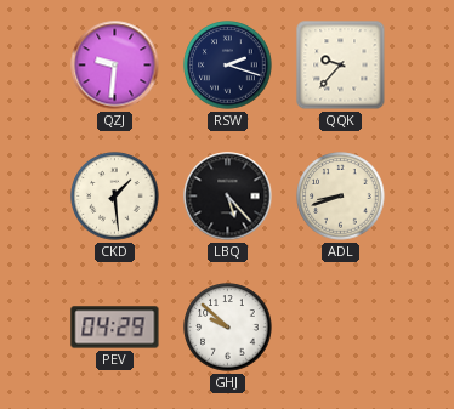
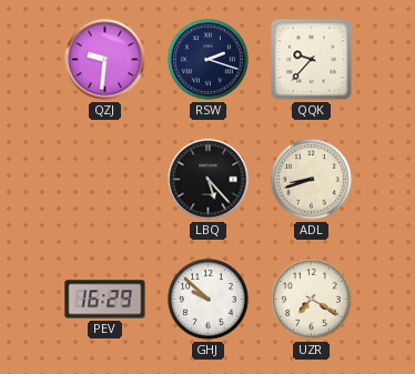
CKD: 1:29 -> none
PEV: 04:29 -> 16:29
UZR: none -> 7:20
